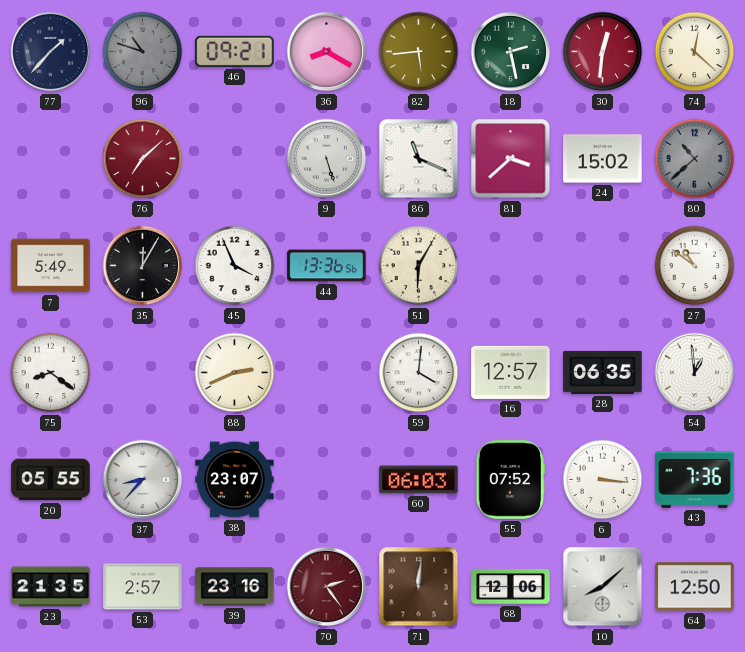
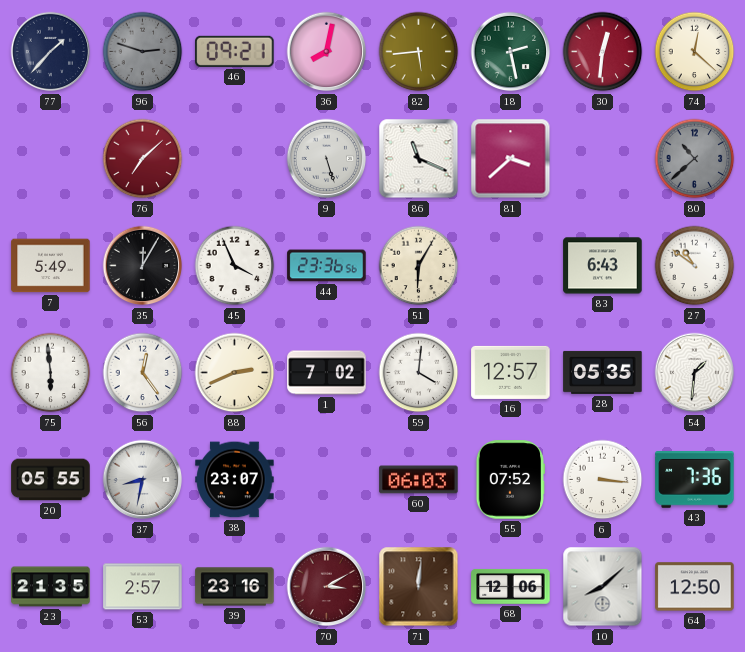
96: 10:48 -> 2:48
36: 8:20 -> 8:02
24: 15:02 -> none
44: 13:36 -> 23:36
83: none -> 6:43
75: 8:21 -> 5:59
56: none -> 12:24
1: none -> 7:02
28: 06:35 -> 05:35
54: 12:59 -> 1:31
37: 8:37 -> 8:32
70: 2:24 -> 3:10
